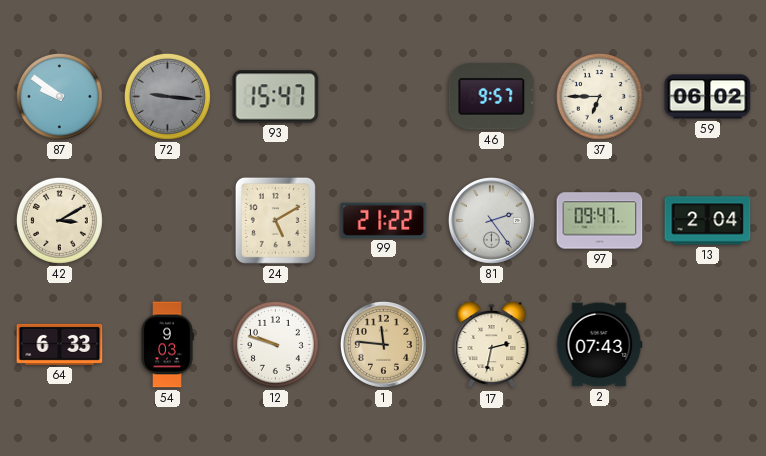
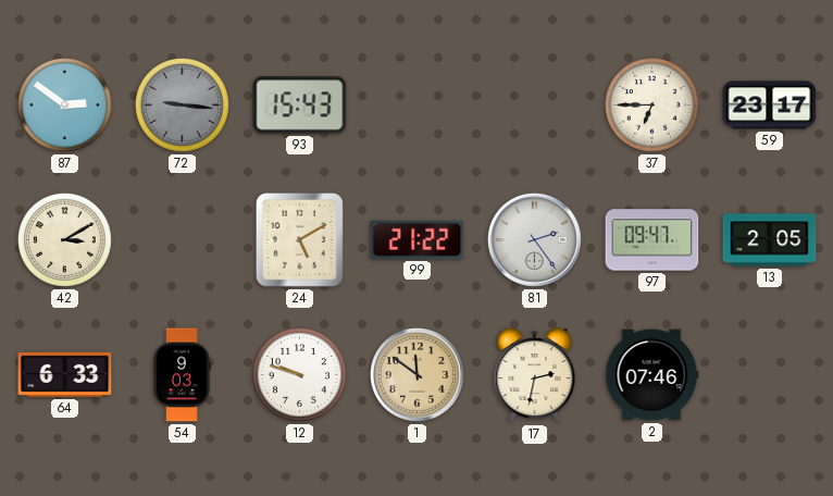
87: 9:51 -> 2:51
93: 15:47 -> 15:43
46: 9:57 -> none
59: 06:02 -> 23:17
13: 2:04 -> 2:05
1: 11:46 -> 11:51
2: 07:43 -> 07:46
